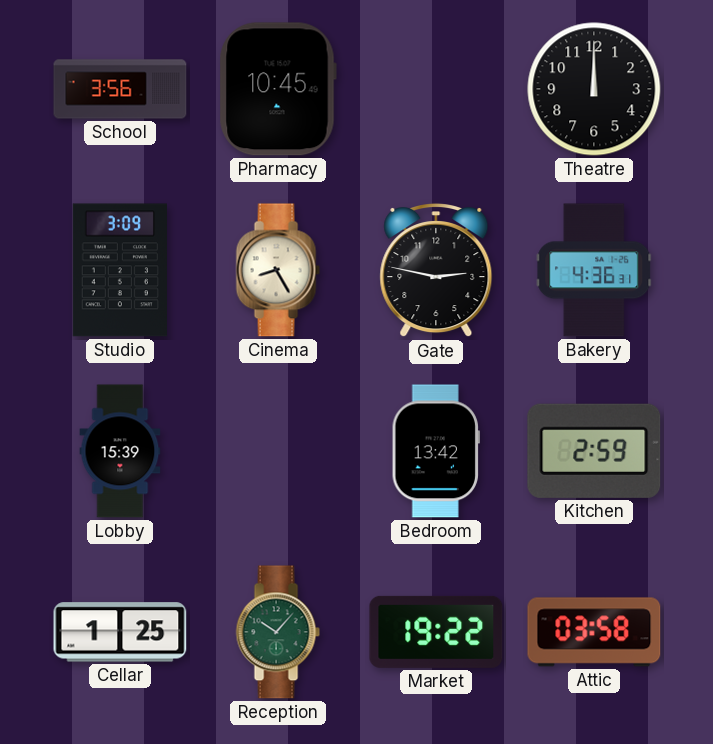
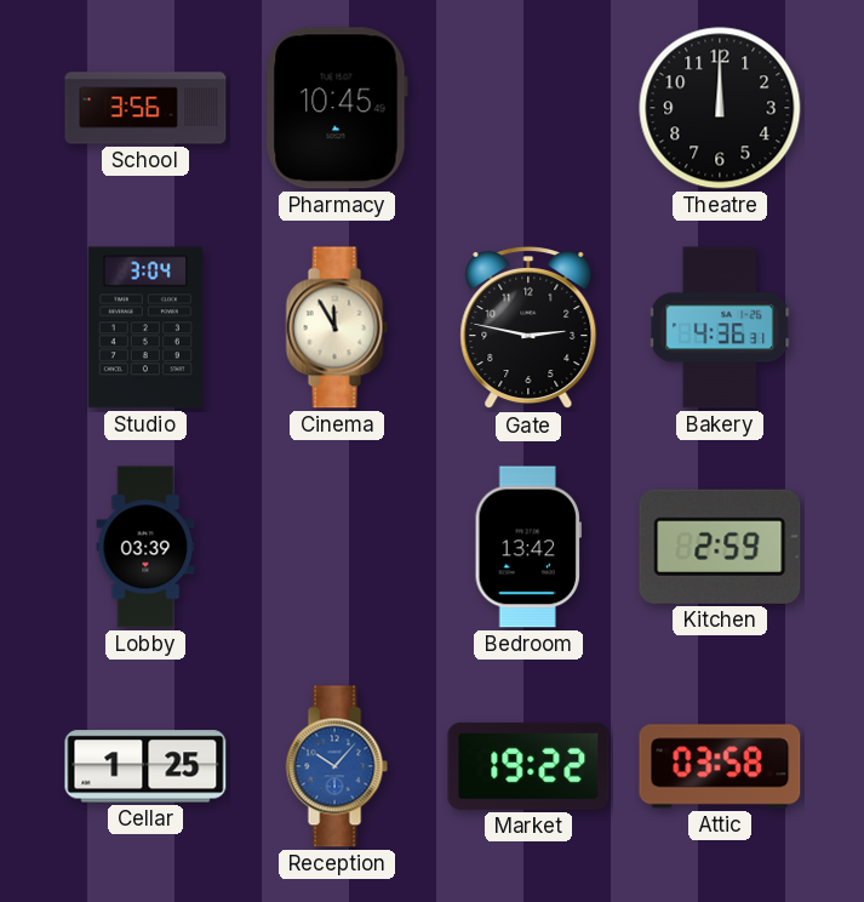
Studio: 3:09 -> 3:04
Cinema: 8:25 -> 11:55
Lobby: 15:39 -> 03:39
Reception dial: green -> blue
